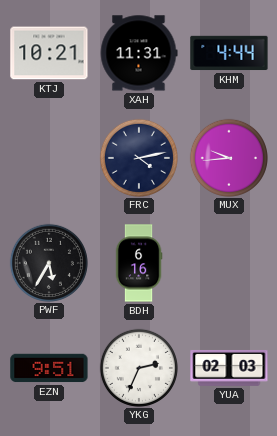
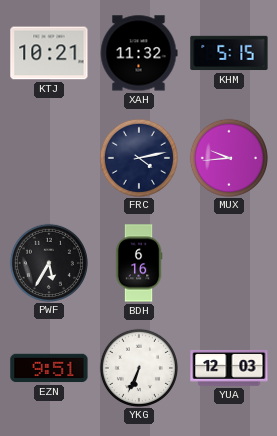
XAH: 11:31 -> 11:32
KHM: 4:44 -> 5:15
YKG: 2:34 -> 6:34
YUA: 02:03 -> 12:03
